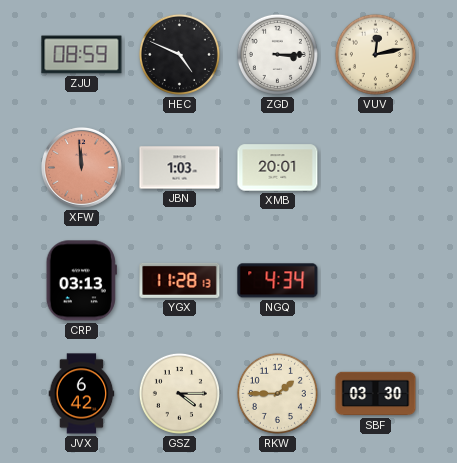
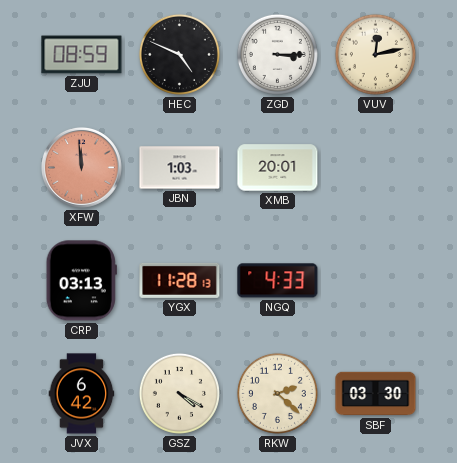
NGQ: 4:34 -> 4:33
GSZ: 4:15 -> 4:20
RKW: 1:45 -> 2:22
